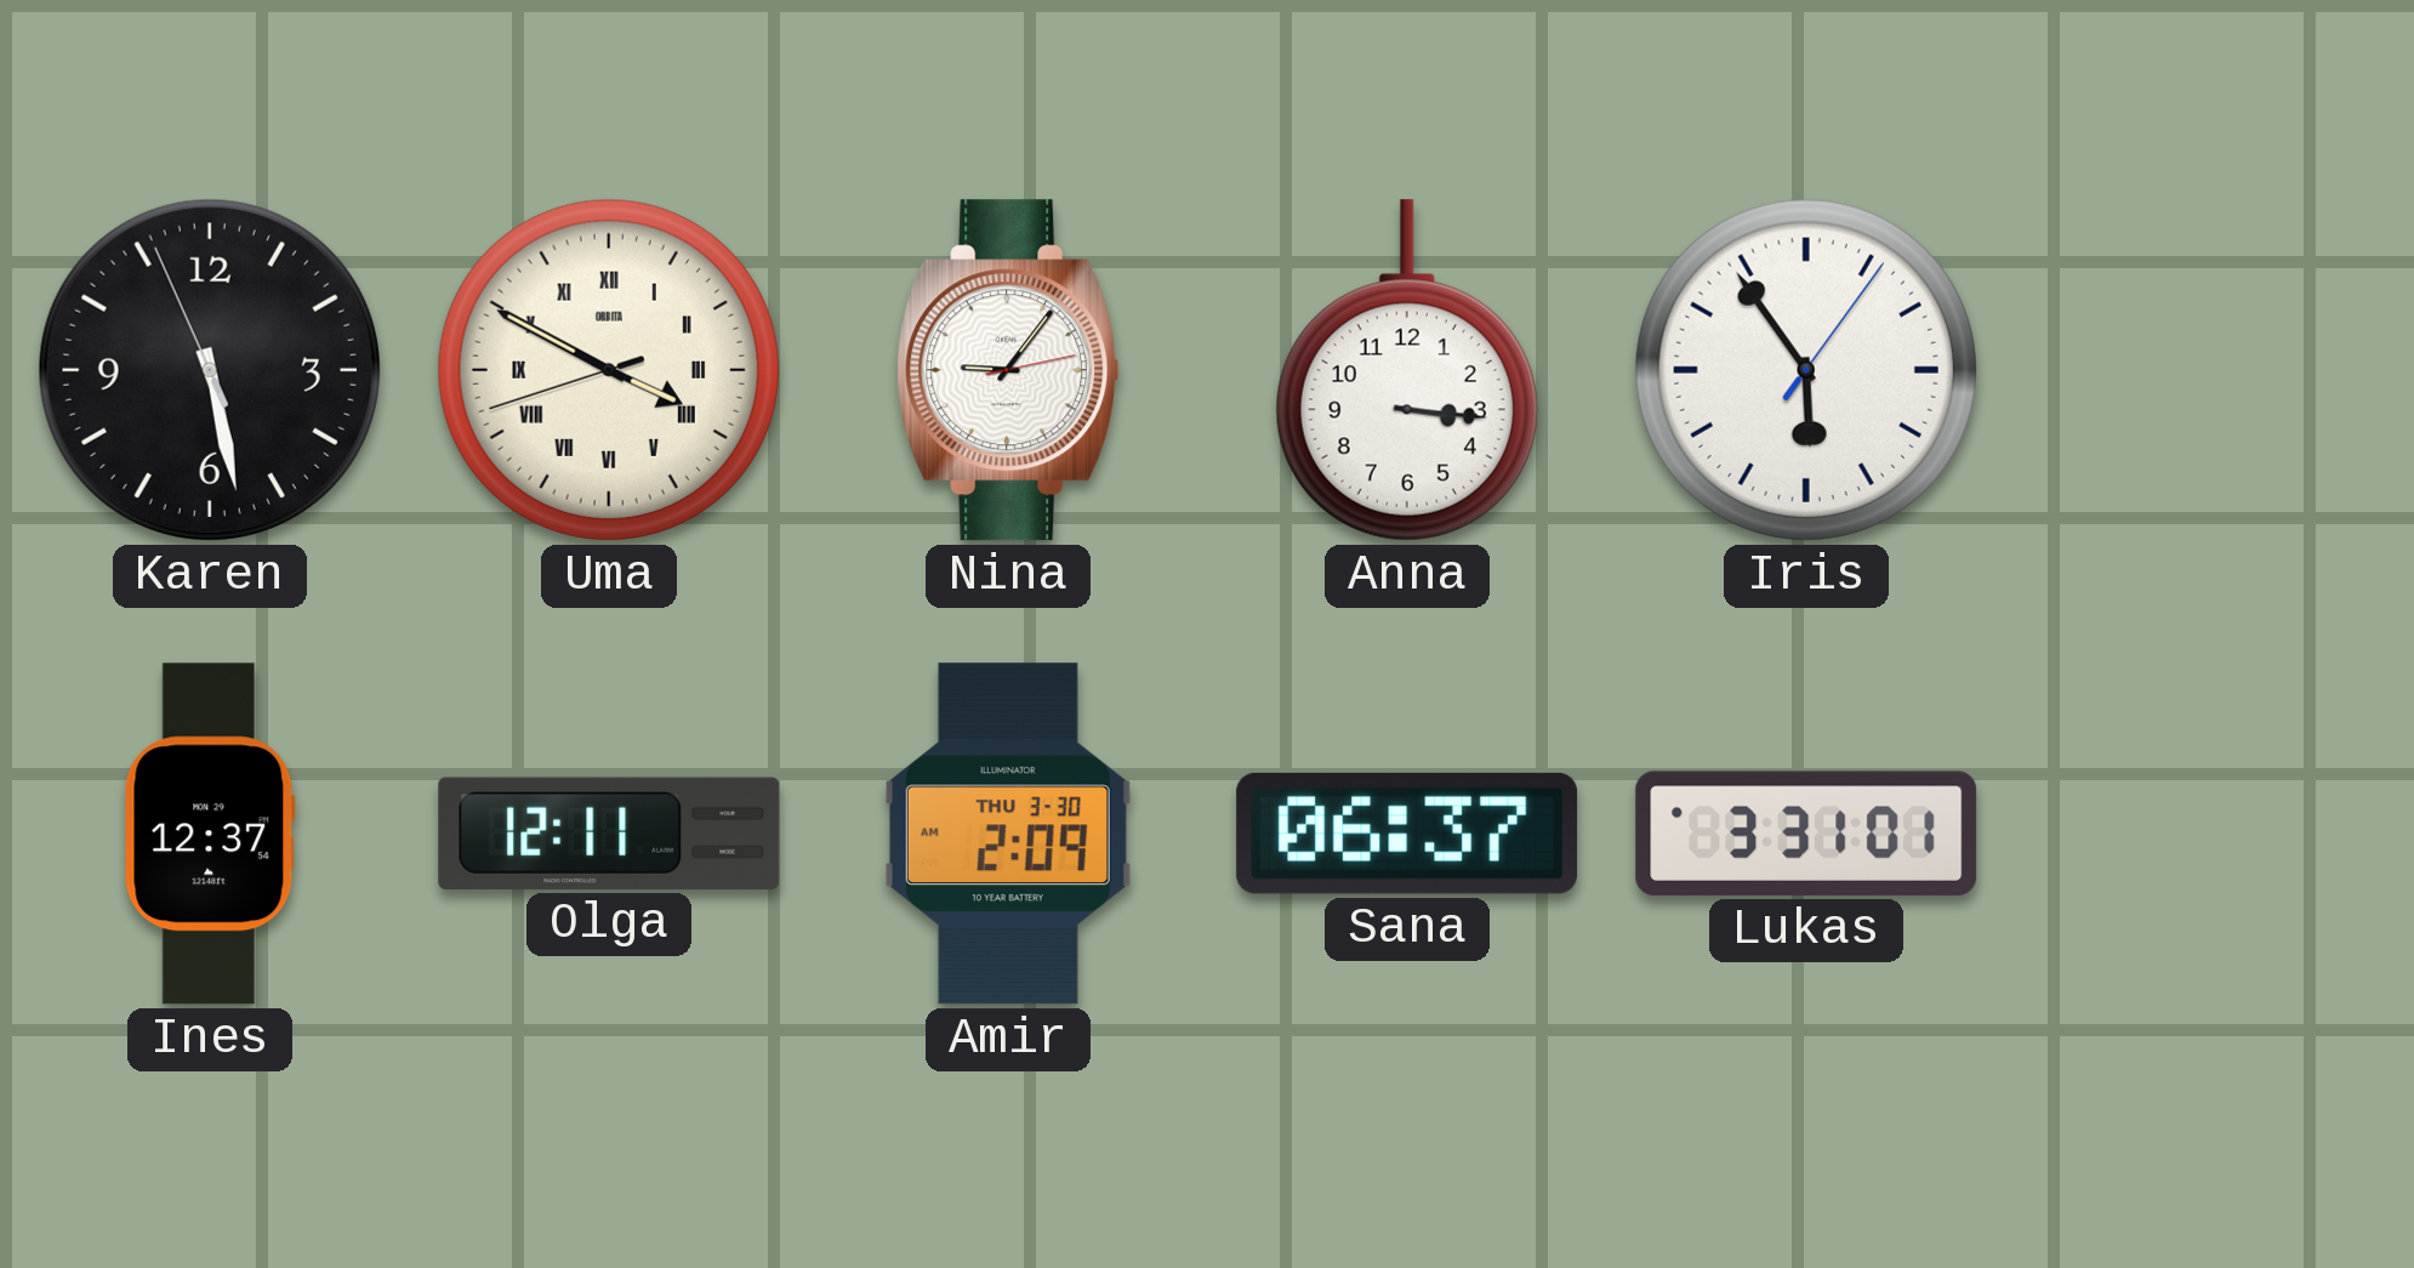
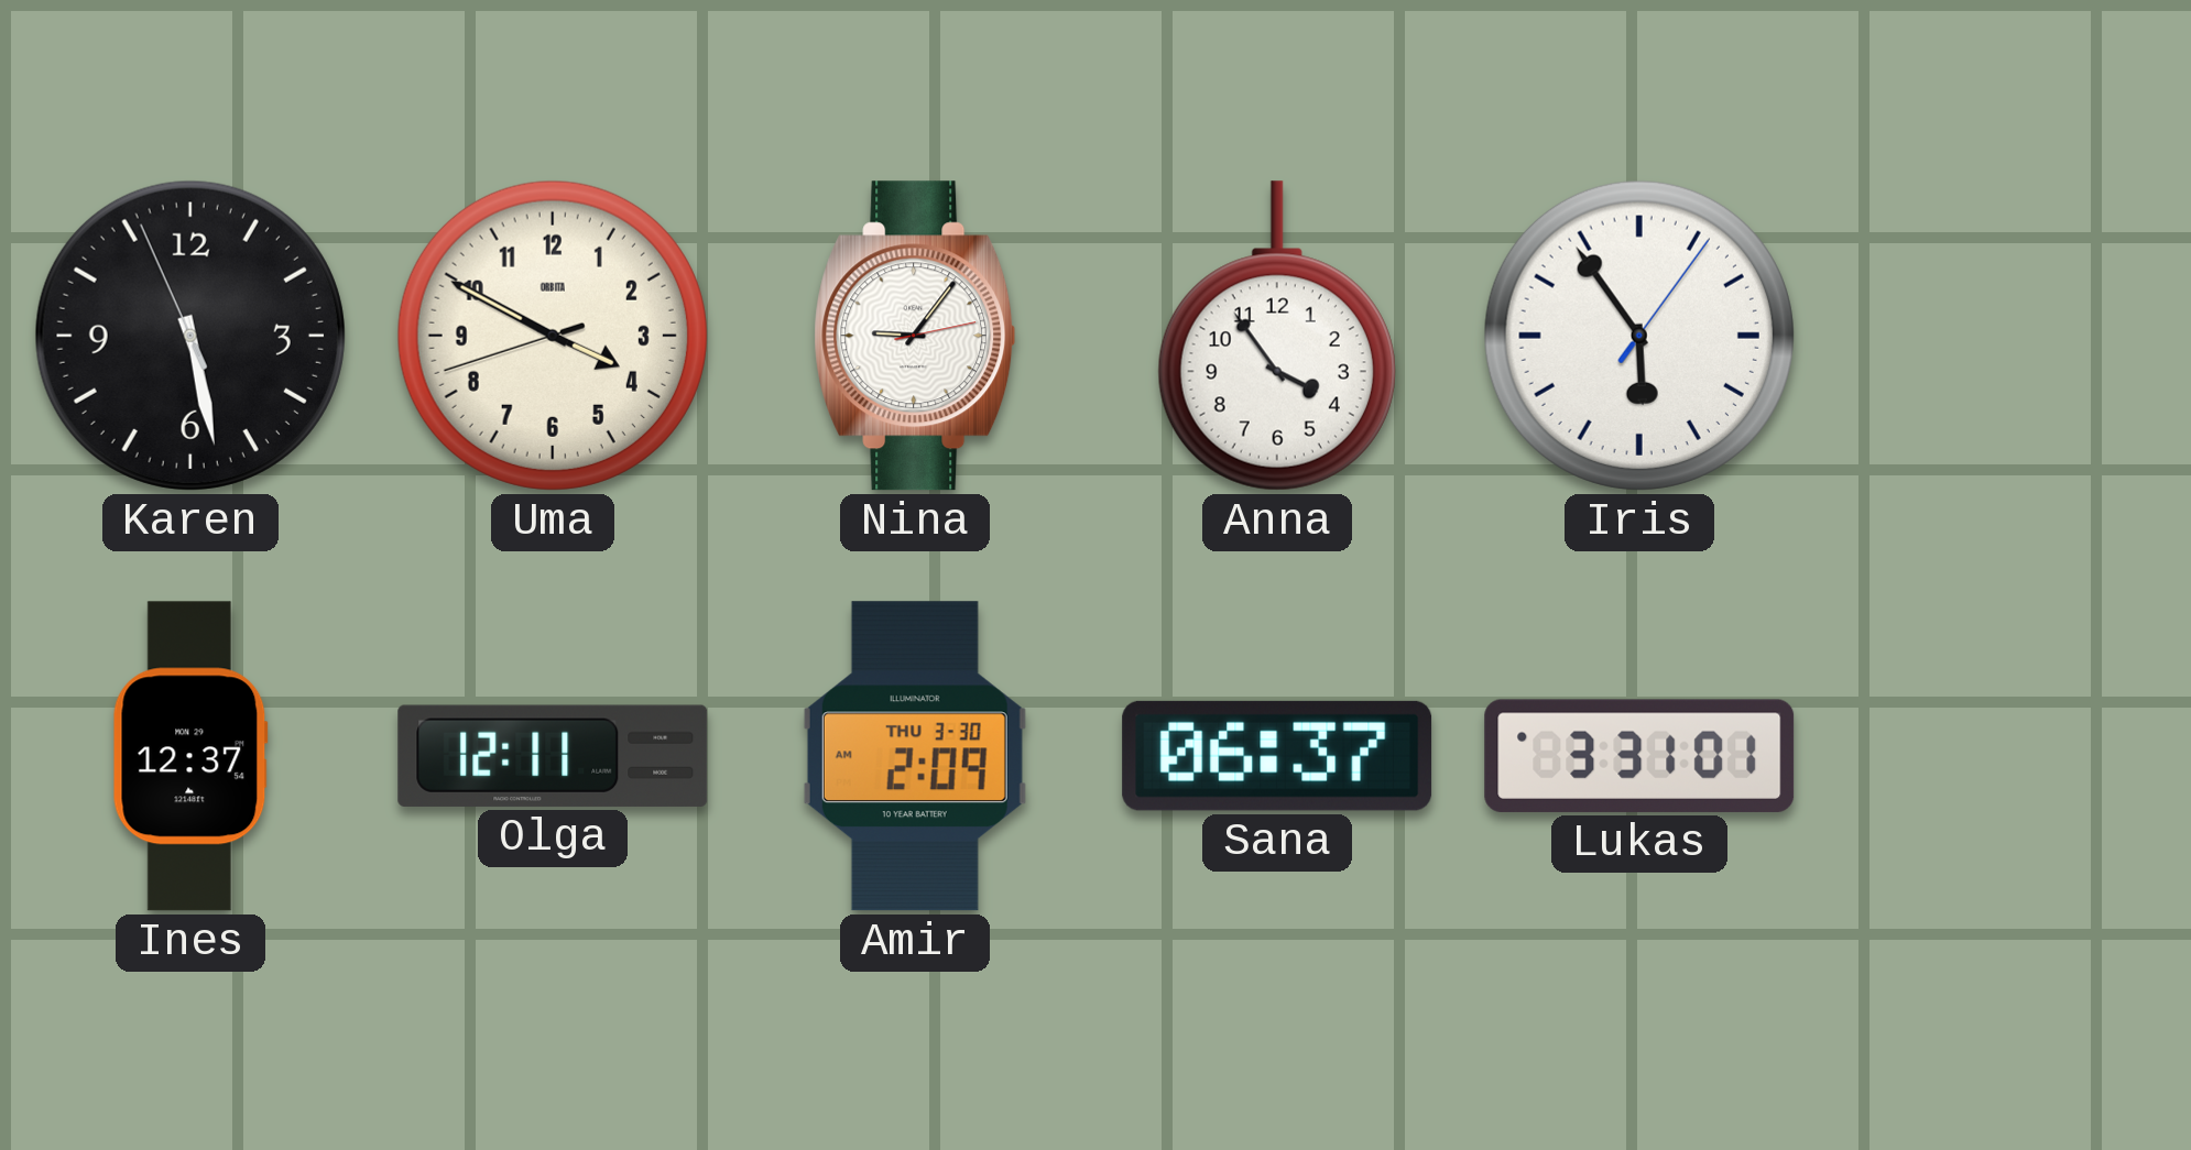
Uma numerals: Roman -> Arabic
Anna: 3:16 -> 3:54
